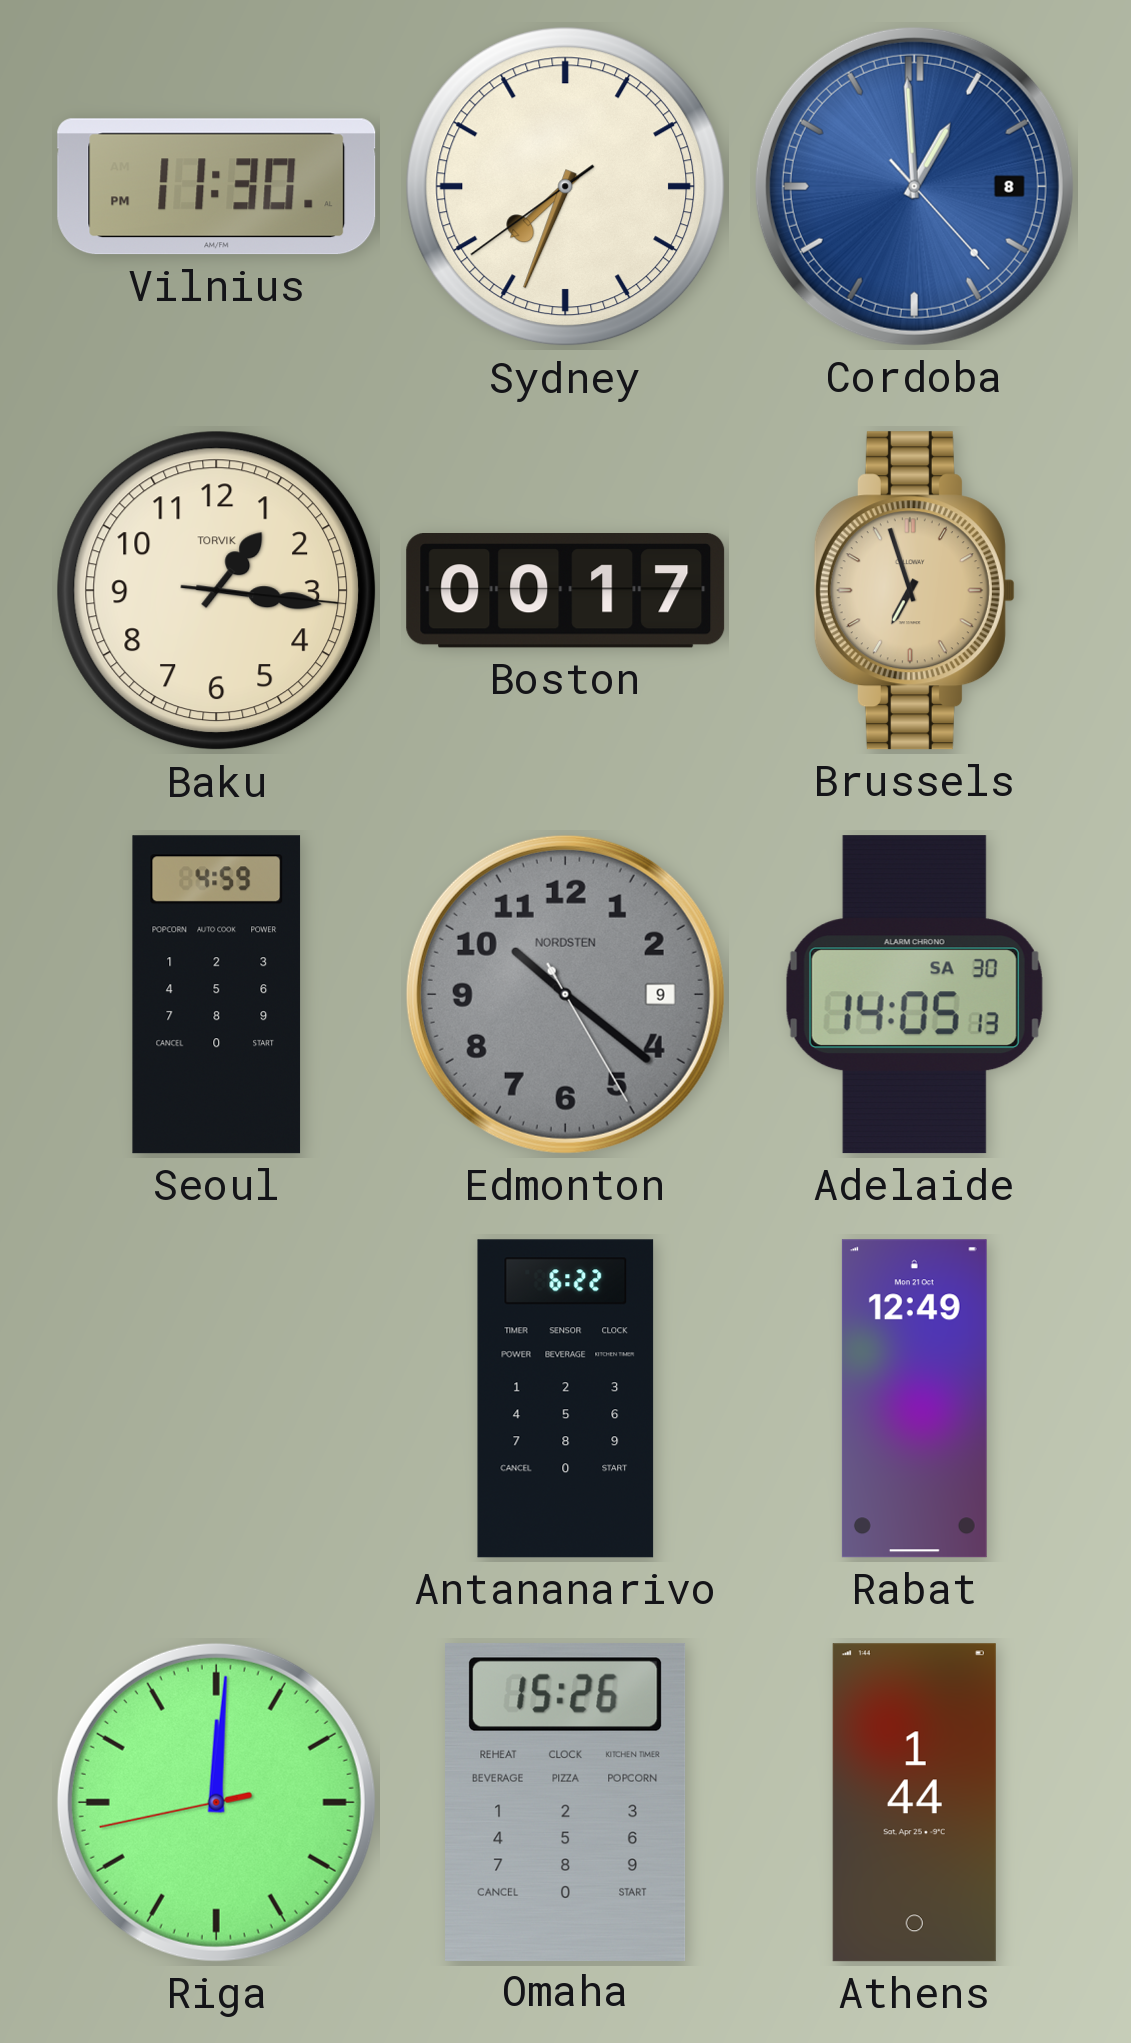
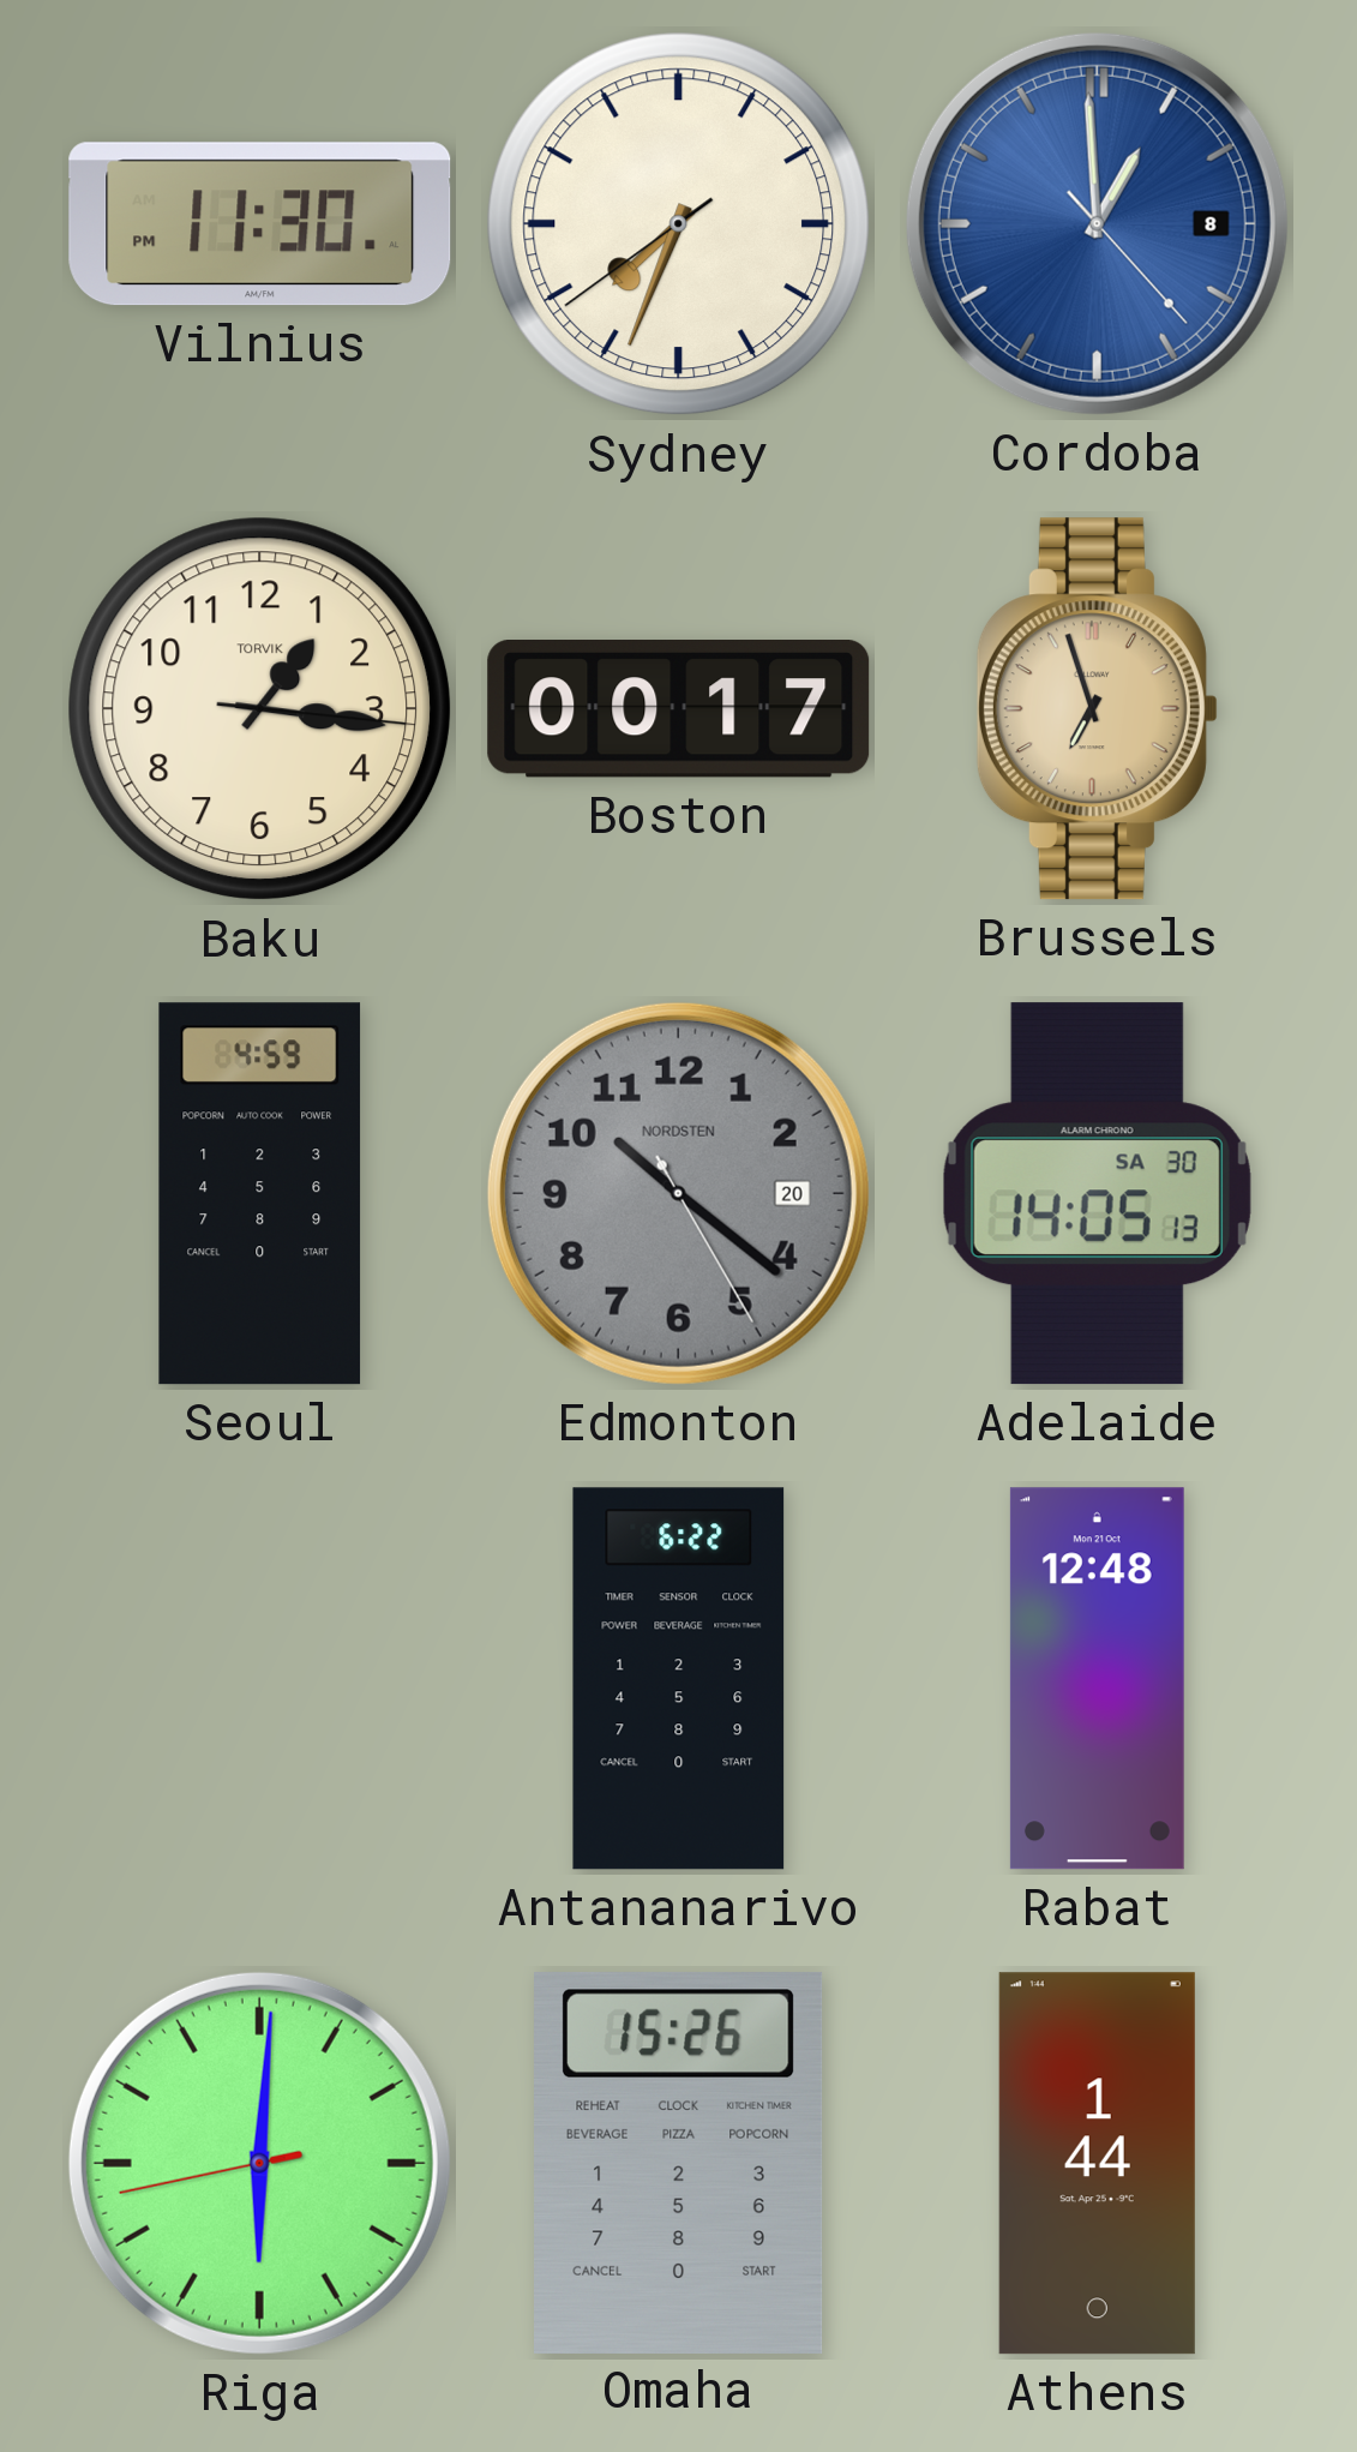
Edmonton date: 9 -> 20
Rabat: 12:49 -> 12:48
Riga: 12:00 -> 6:00
